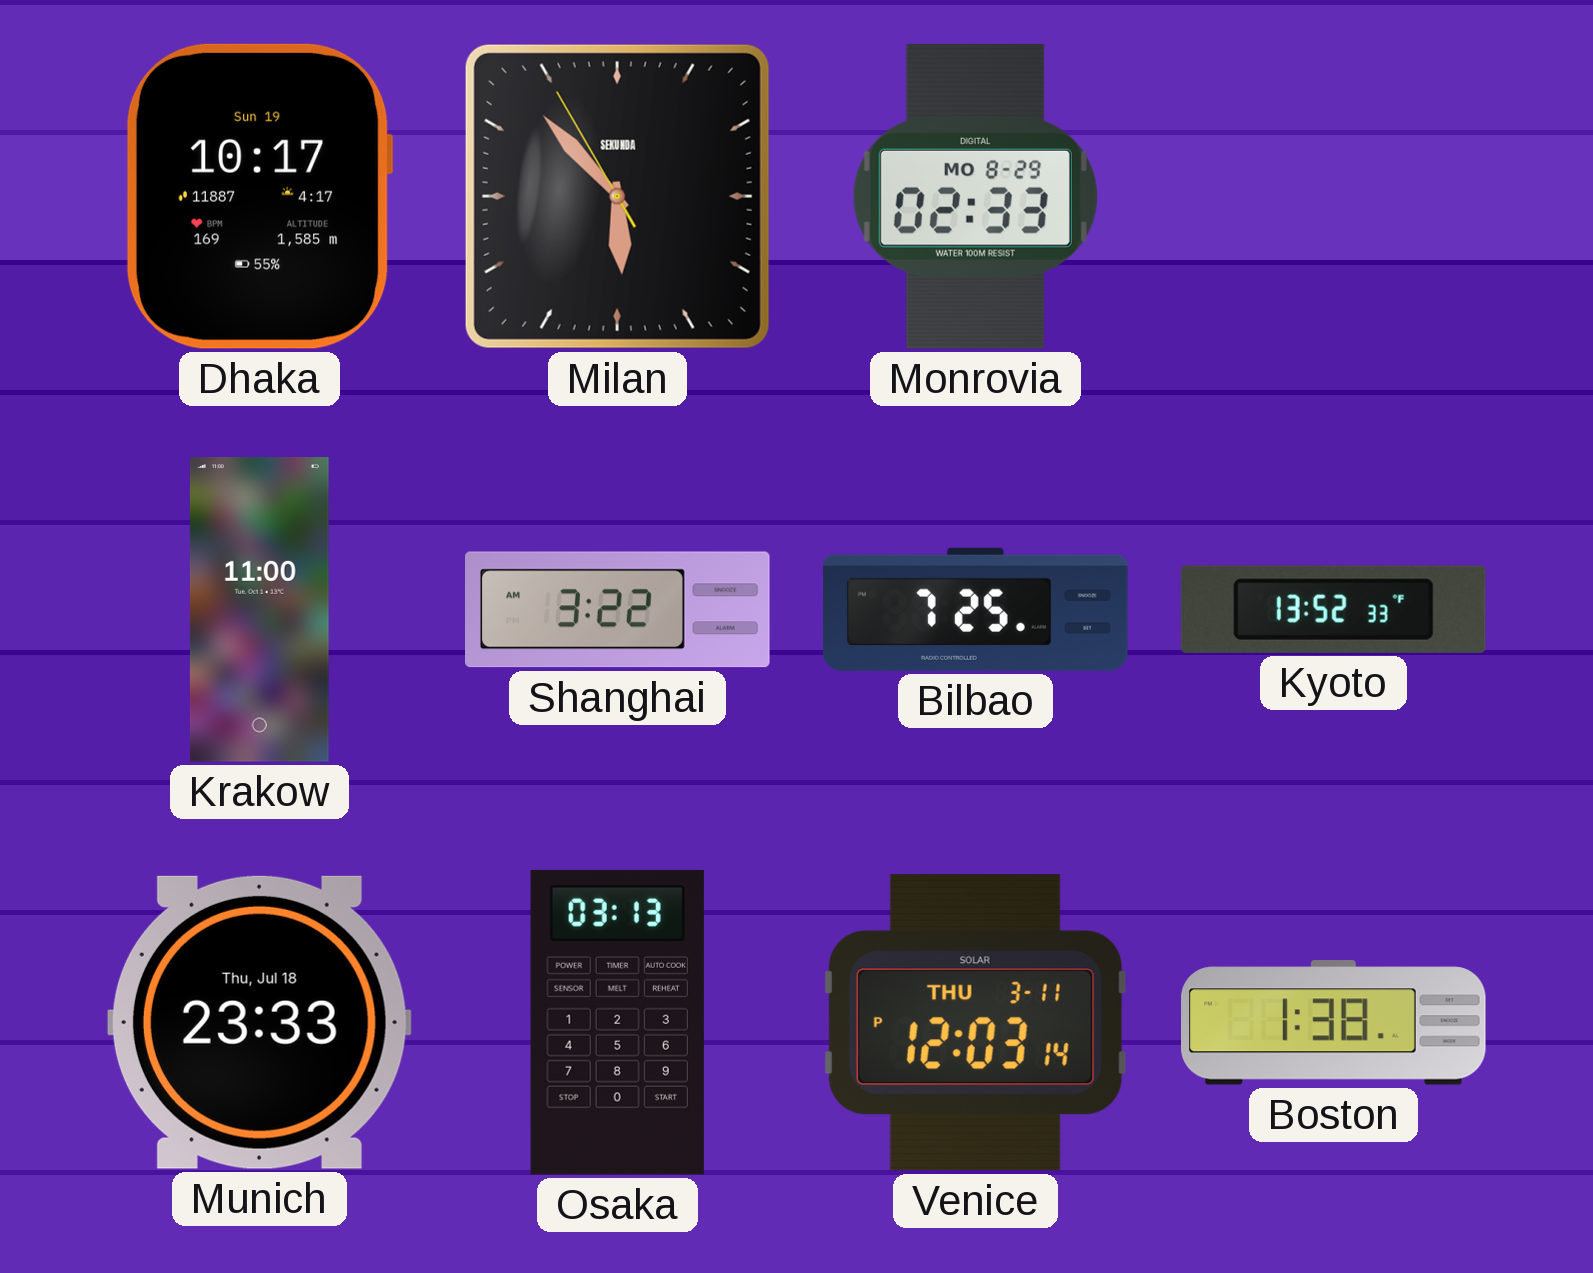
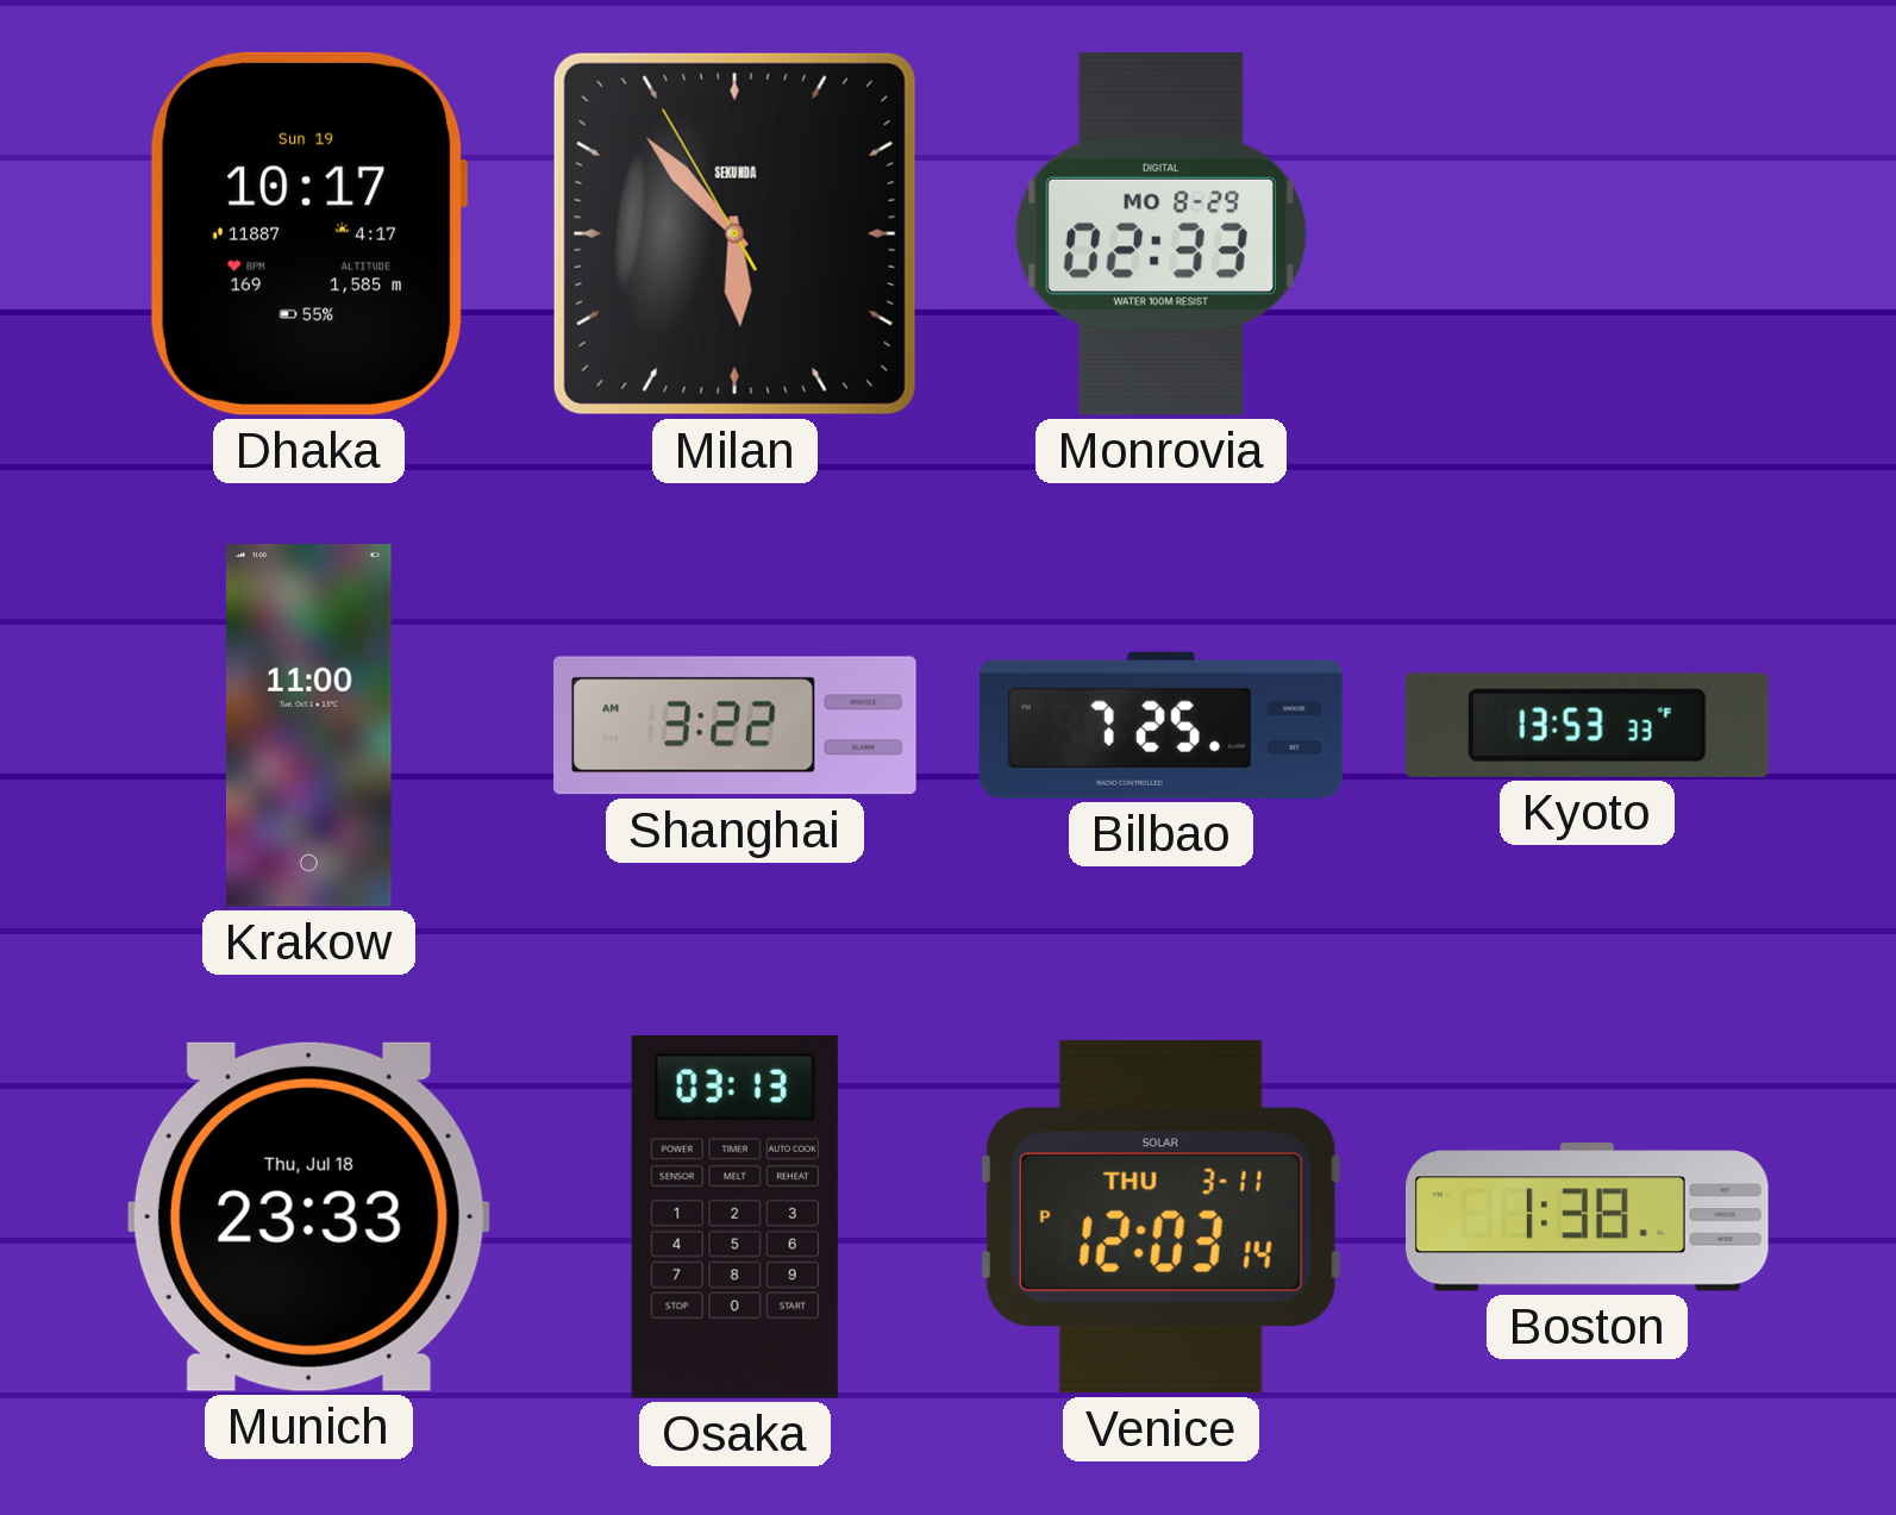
Kyoto: 13:52 -> 13:53
